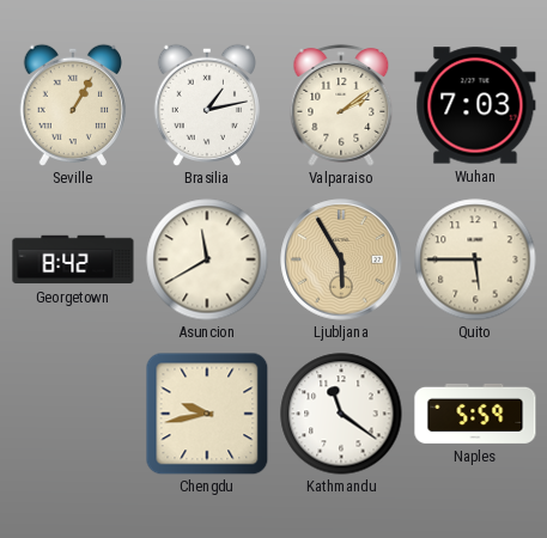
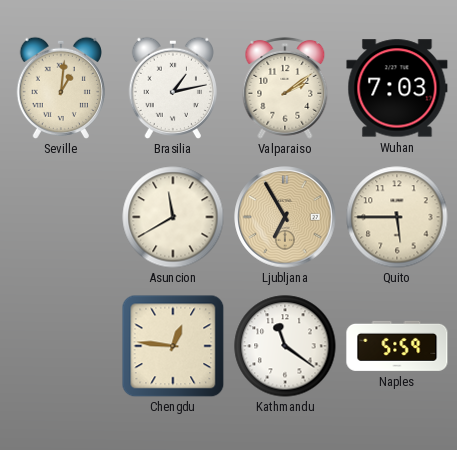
Seville: 1:05 -> 1:01
Georgetown: 8:42 -> none
Ljubljana: 5:55 -> 6:55
Chengdu: 9:43 -> 12:46
